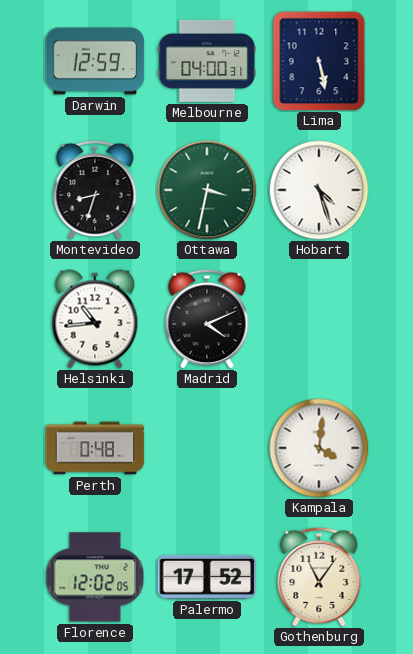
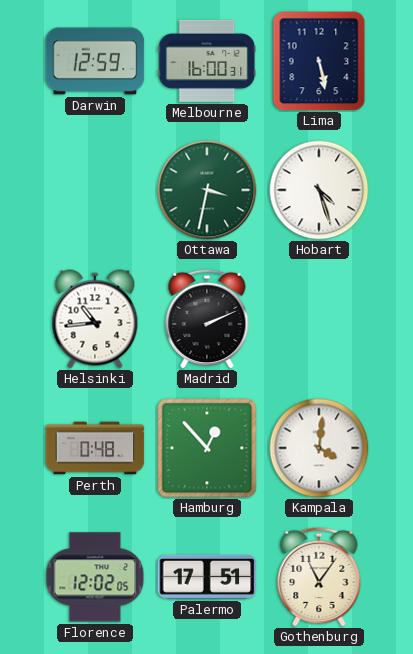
Melbourne: 04:00 -> 16:00
Montevideo: 8:33 -> none
Madrid: 4:11 -> 2:11
Hamburg: none -> 12:53
Palermo: 17:52 -> 17:51
